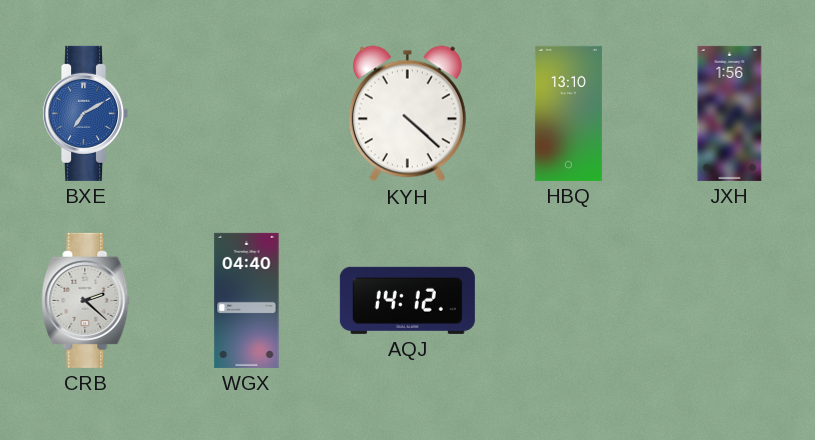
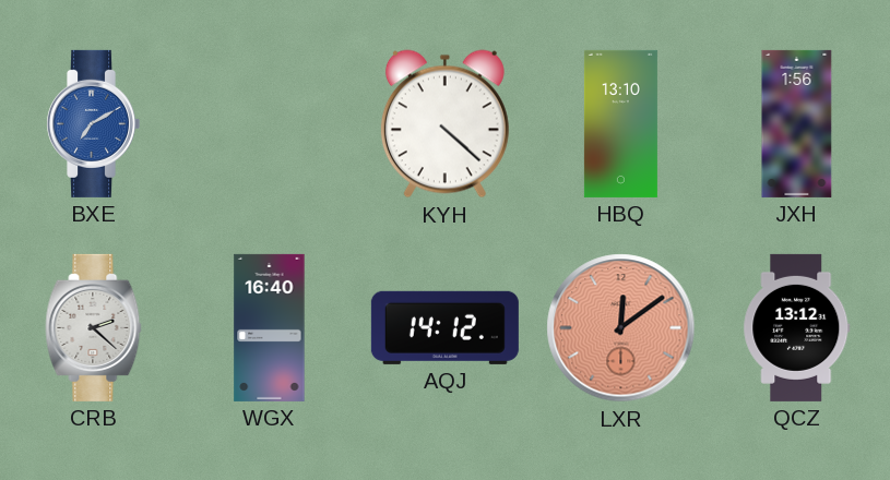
WGX: 04:40 -> 16:40
LXR: none -> 12:09
QCZ: none -> 13:12
